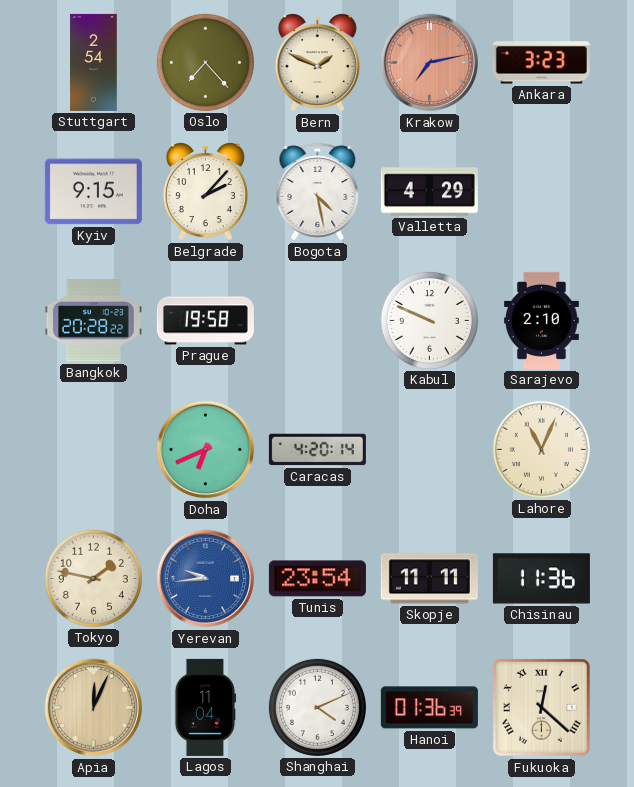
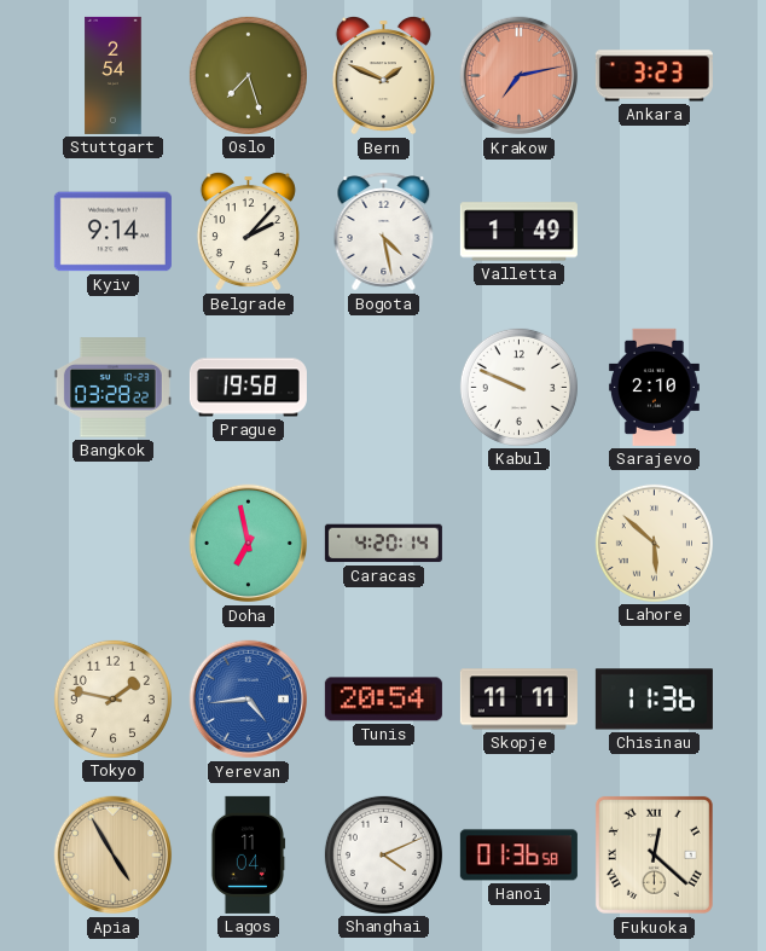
Oslo: 7:23 -> 7:27
Kyiv: 9:15 -> 9:14
Valletta: 4:29 -> 1:49
Bangkok: 20:28 -> 03:28
Doha: 6:41 -> 6:58
Lahore: 11:04 -> 5:52
Yerevan: 9:44 -> 4:44
Tunis: 23:54 -> 20:54
Apia: 12:04 -> 4:55
Hanoi: 01:36:39 -> 01:36:58
